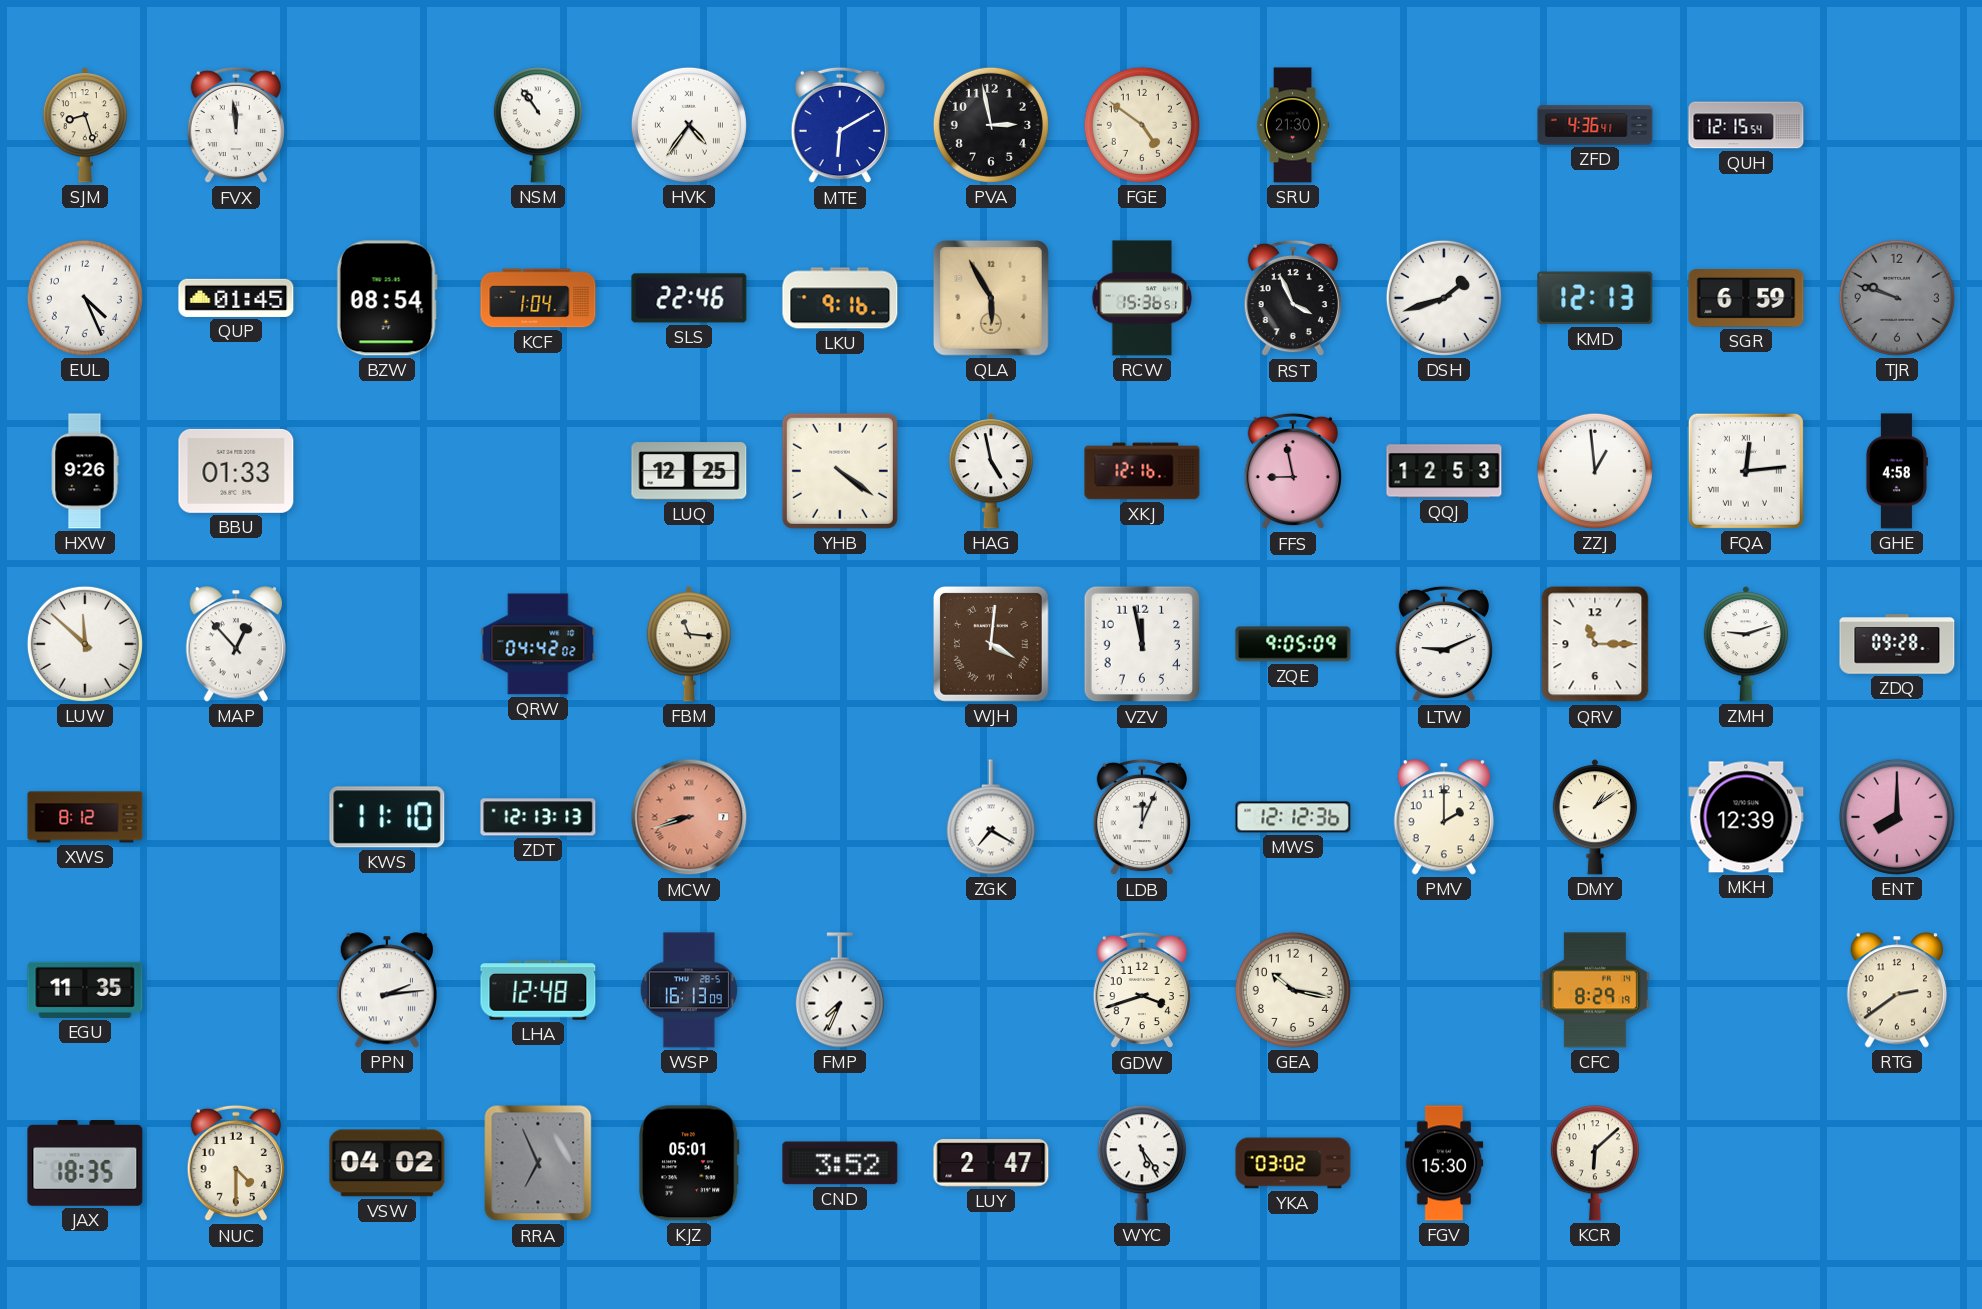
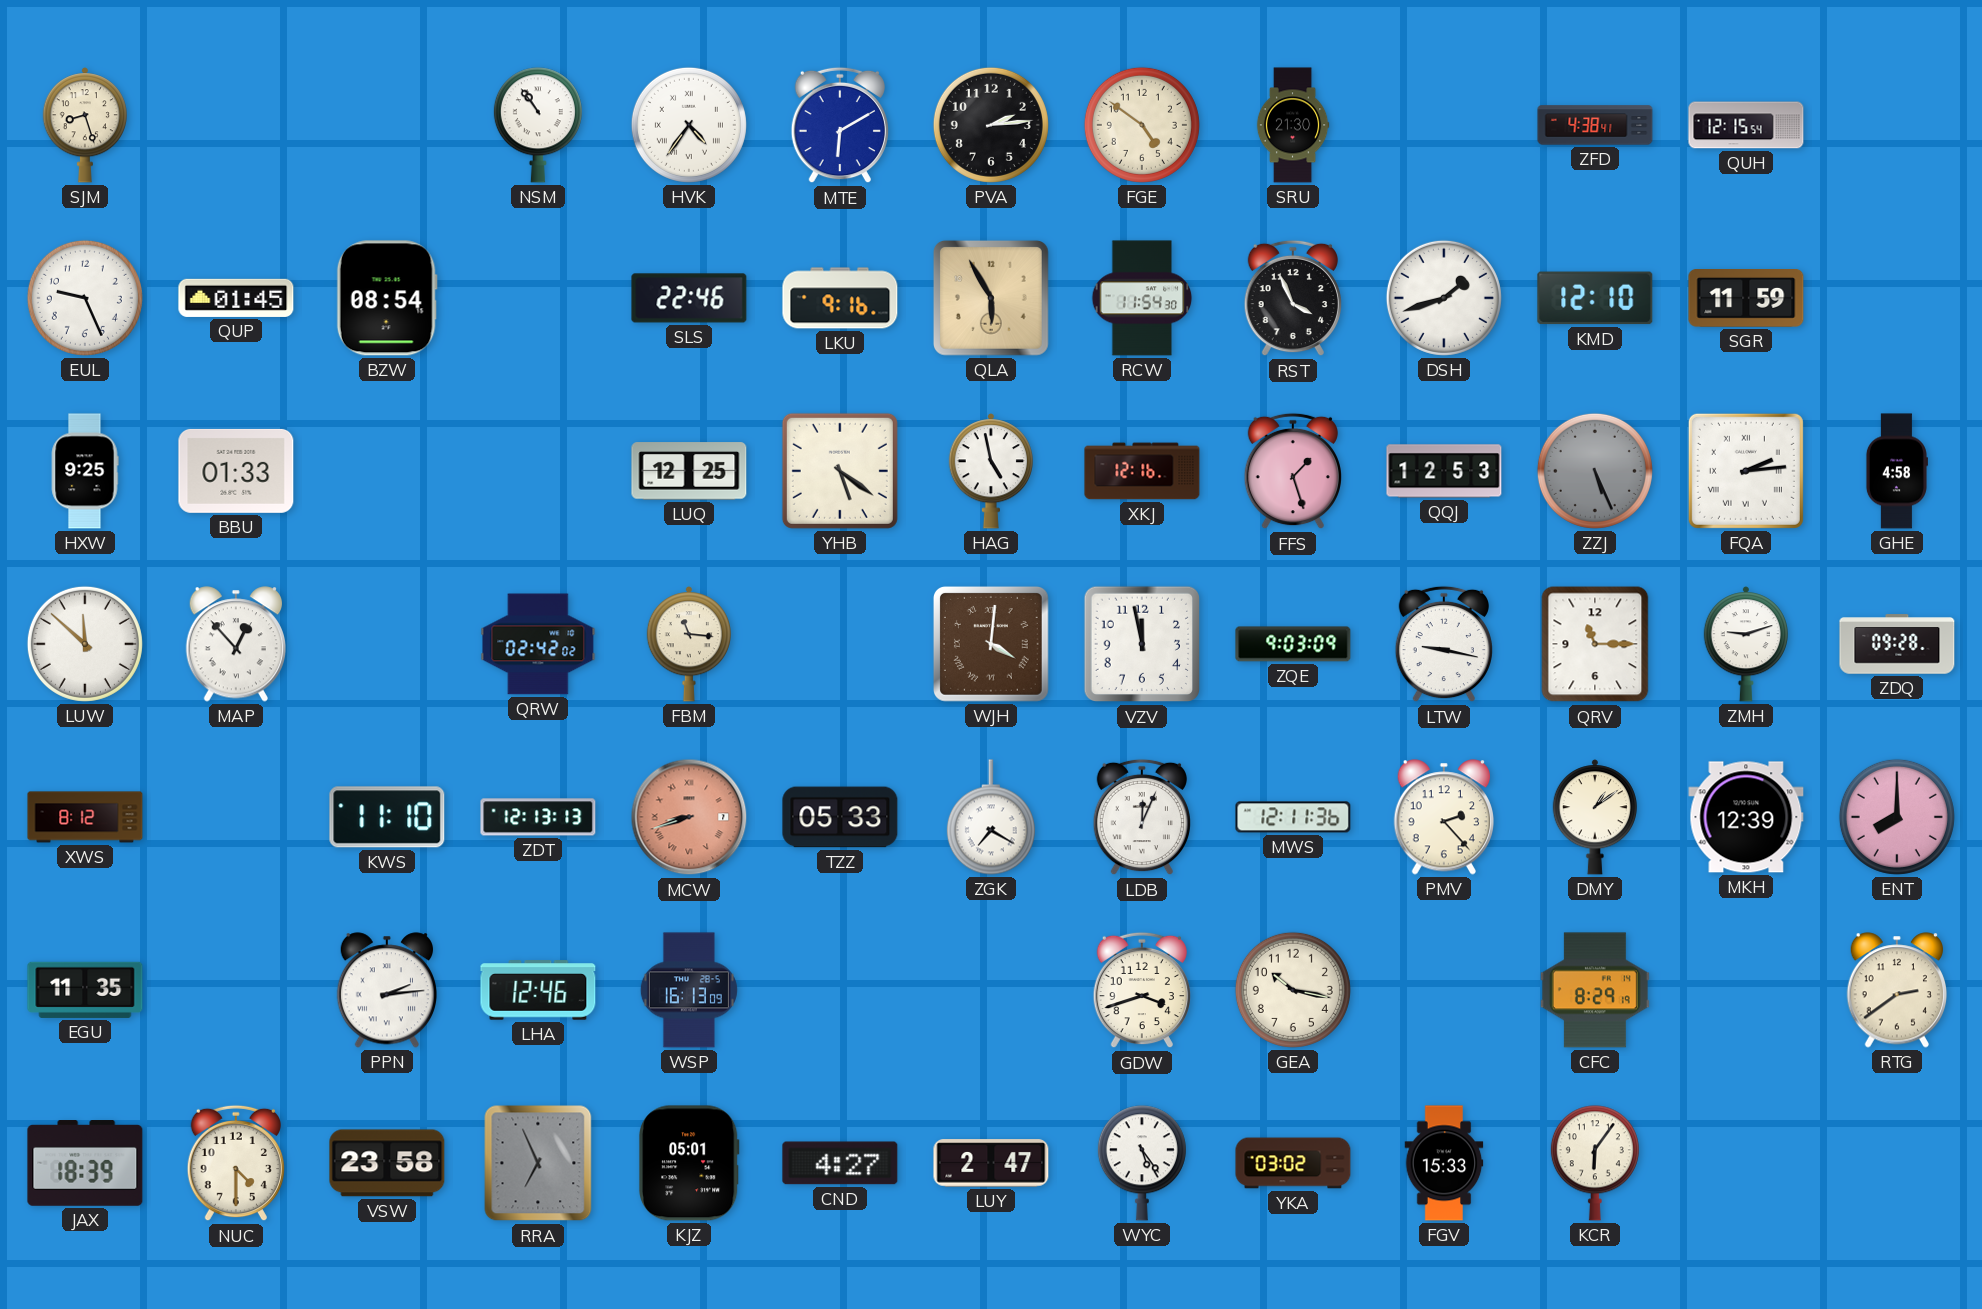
FVX: 11:59 -> none
PVA: 2:58 -> 2:14
ZFD: 4:36 -> 4:38
EUL: 4:26 -> 9:26
KCF: 1:04 -> none
RCW: 15:36 -> 11:54
KMD: 12:13 -> 12:10
SGR: 6:59 -> 11:59
TJR: 9:48 -> none
HXW: 9:26 -> 9:25
YHB: 4:21 -> 5:21
FFS: 8:58 -> 1:27
ZZJ: 12:59 -> 5:26
ZZJ dial: white -> grey
FQA: 12:14 -> 2:14
QRW: 04:42 -> 02:42
ZQE: 9:05 -> 9:03
LTW: 9:11 -> 9:17
TZZ: none -> 05:33
MWS: 12:12 -> 12:11
PMV: 2:00 -> 2:23
LHA: 12:48 -> 12:46
FMP: 7:34 -> none
JAX: 18:35 -> 18:39
VSW: 04:02 -> 23:58
CND: 3:52 -> 4:27
FGV: 15:30 -> 15:33
KCR: 6:08 -> 6:06
